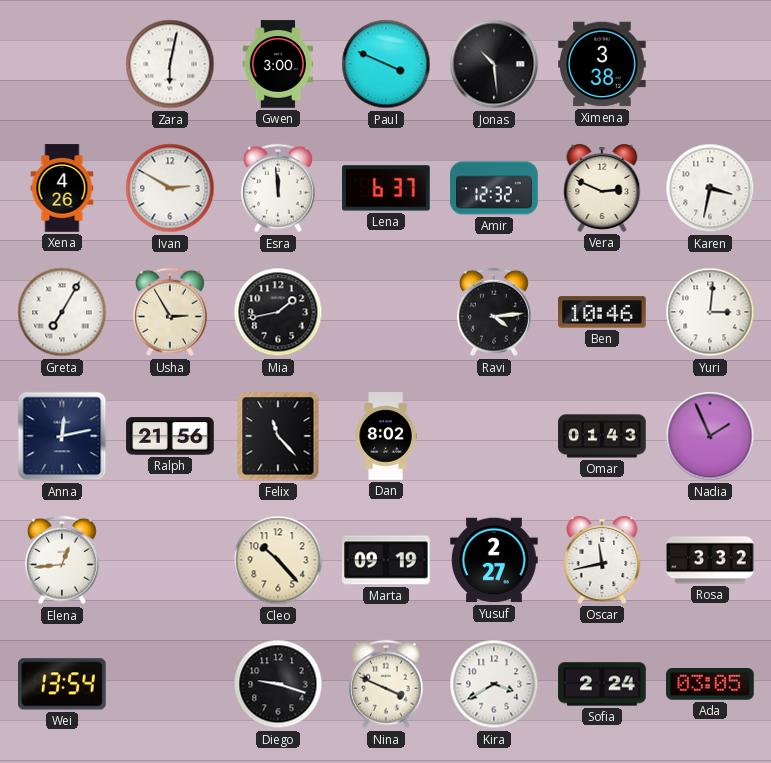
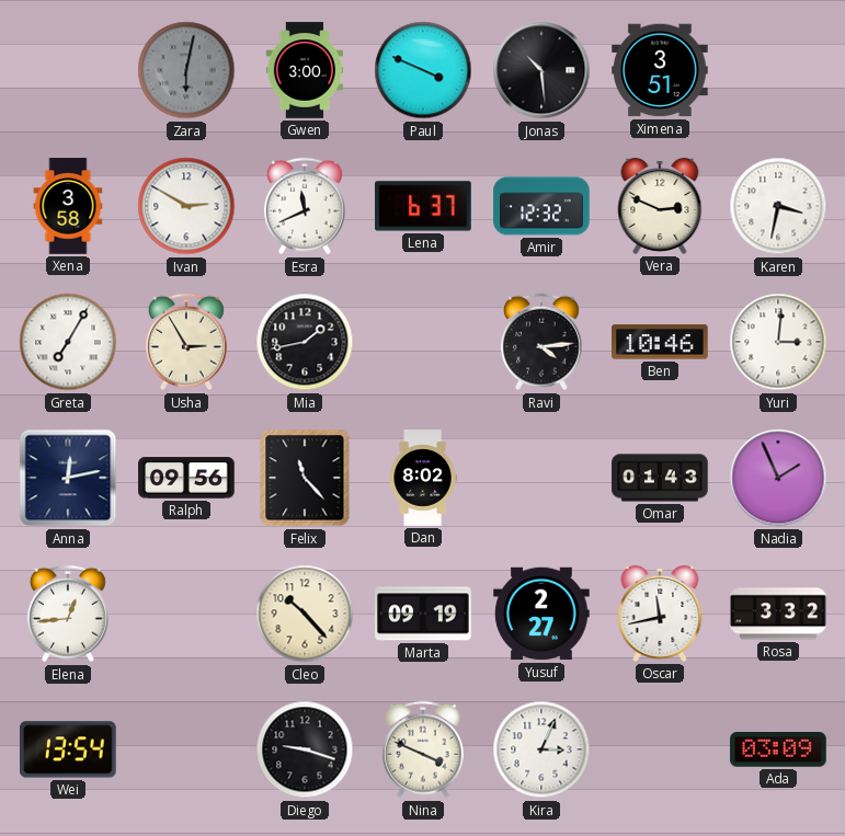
Zara dial: white -> grey
Ximena: 3:38 -> 3:51
Xena: 4:26 -> 3:58
Esra: 11:59 -> 11:41
Ralph: 21:56 -> 09:56
Kira: 3:40 -> 3:04
Sofia: 2:24 -> none
Ada: 03:05 -> 03:09
